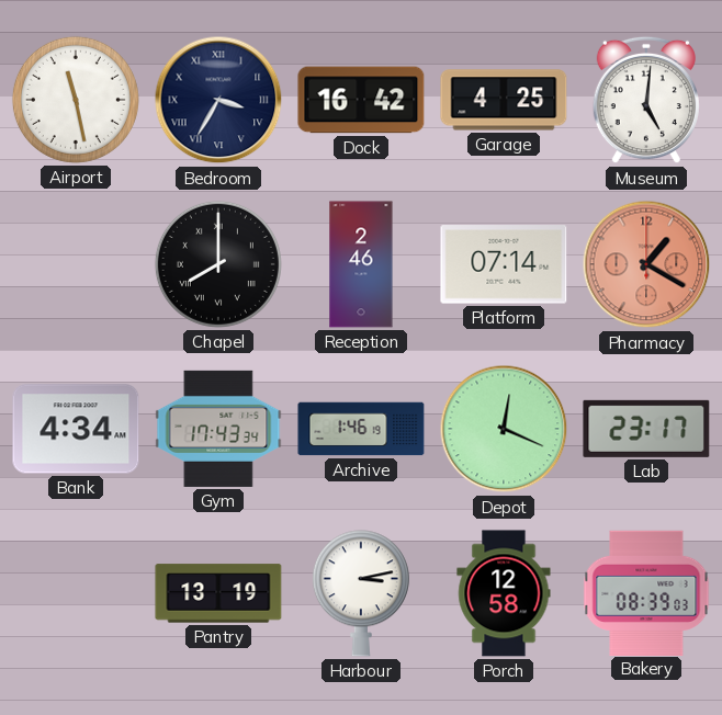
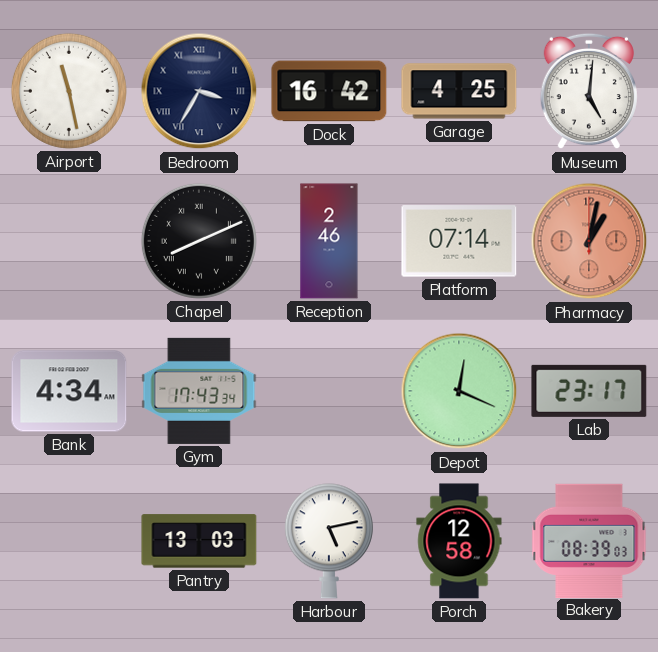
Chapel: 8:00 -> 8:11
Pharmacy: 1:20 -> 1:02
Archive: 1:46 -> none
Pantry: 13:19 -> 13:03
Harbour: 3:13 -> 5:13
